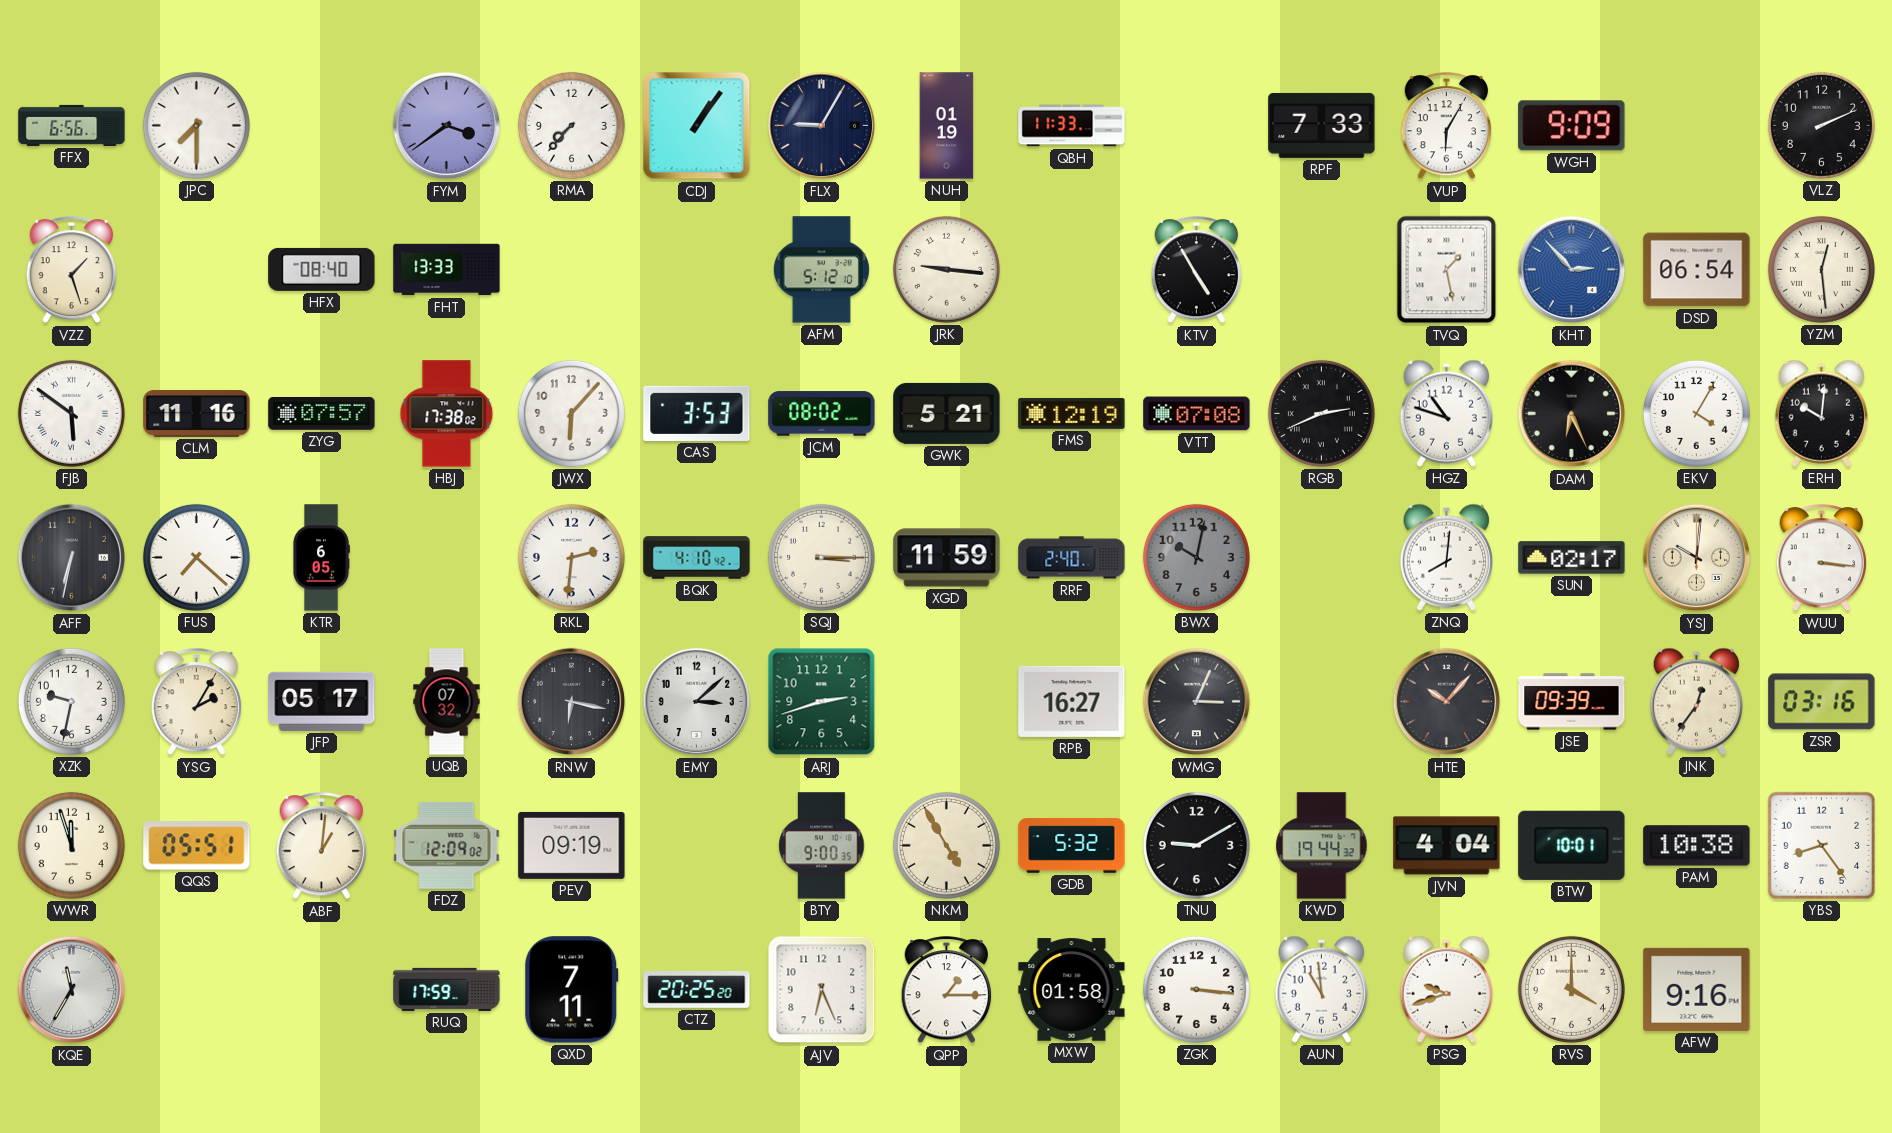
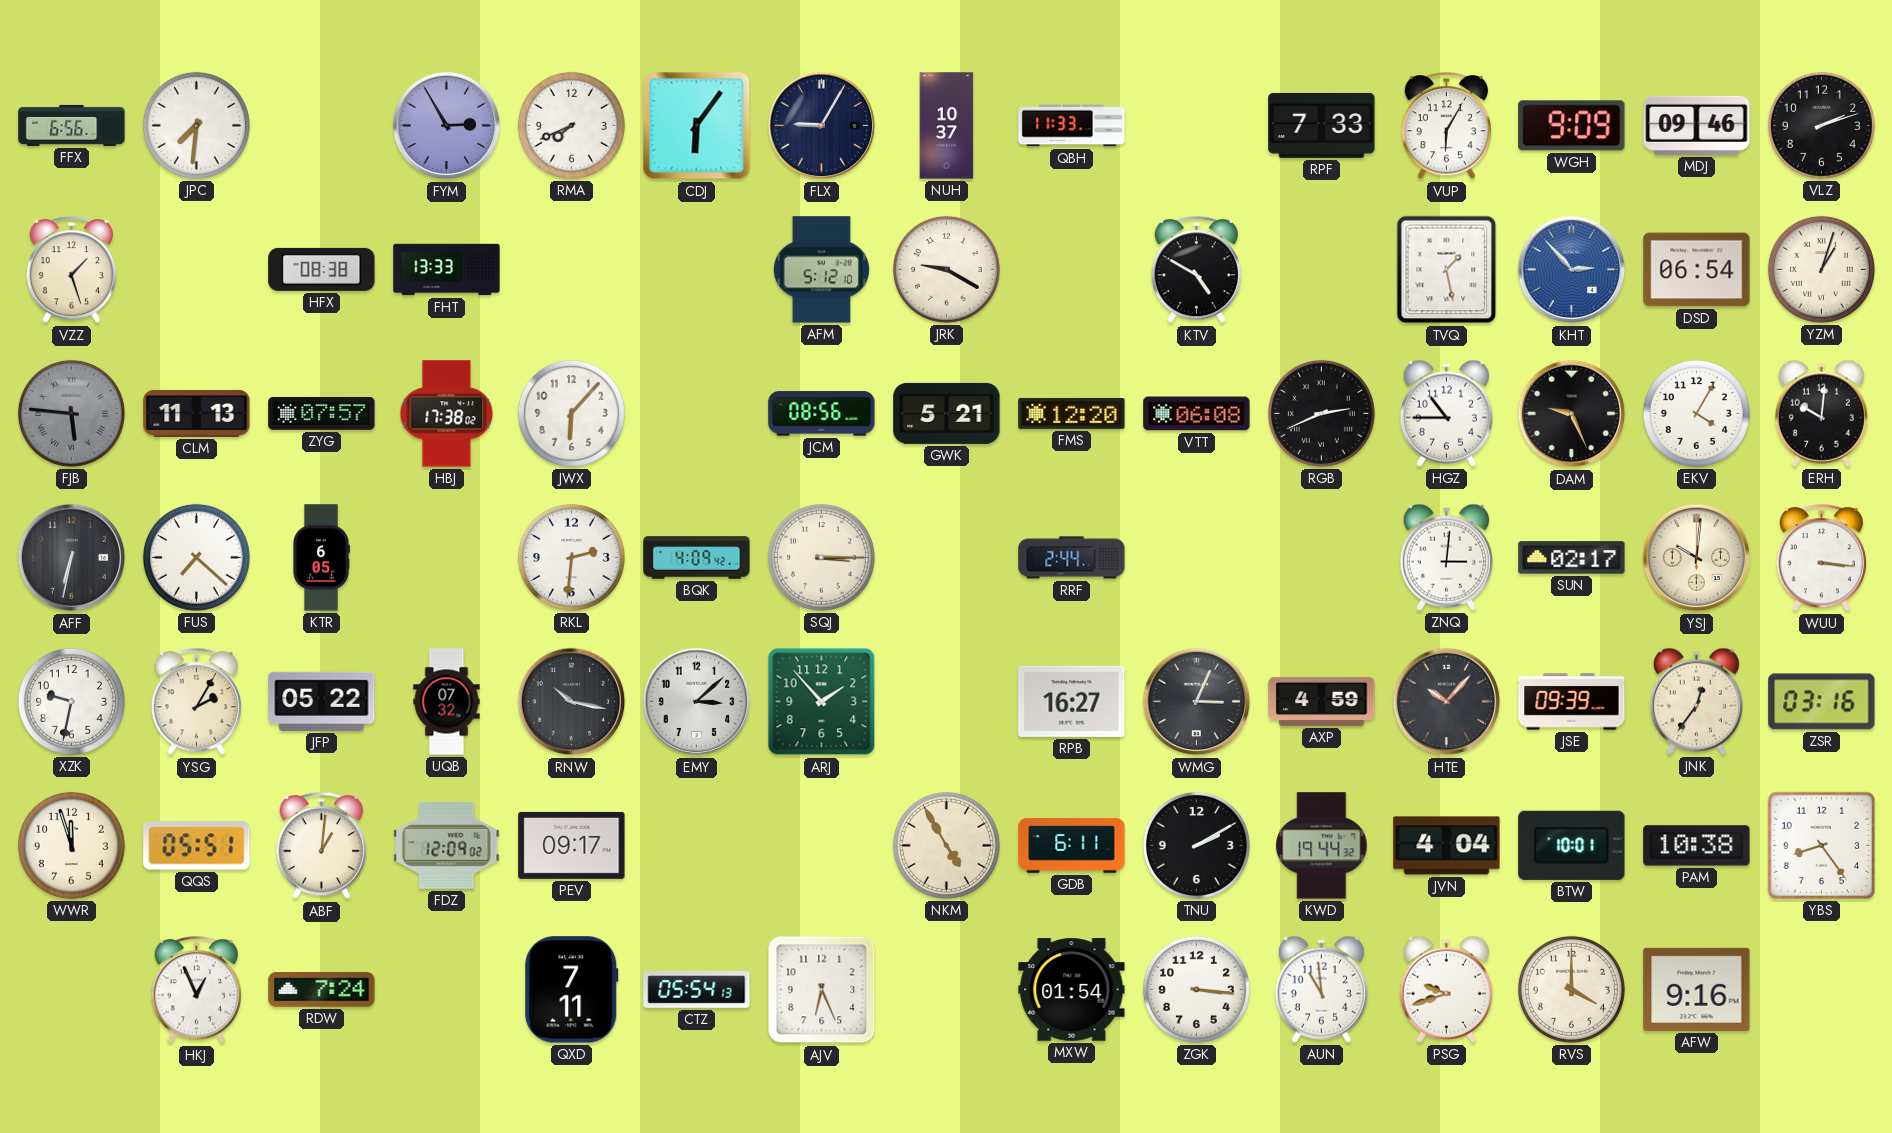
JPC: 7:30 -> 7:31
FYM: 3:39 -> 2:55
RMA: 7:37 -> 7:41
CDJ: 1:06 -> 6:06
NUH: 01:19 -> 10:37
MDJ: none -> 09:46
VLZ: 2:11 -> 2:12
HFX: 08:40 -> 08:38
JRK: 9:16 -> 9:20
KTV: 4:55 -> 4:50
YZM: 12:29 -> 1:03
FJB: 5:51 -> 5:46
FJB dial: white -> grey
CLM: 11:16 -> 11:13
CAS: 3:53 -> none
JCM: 08:02 -> 08:56
FMS: 12:19 -> 12:20
VTT: 07:08 -> 06:08
HGZ: 10:48 -> 10:45
DAM: 6:26 -> 9:26
BQK: 4:10 -> 4:09
XGD: 11:59 -> none
RRF: 2:40 -> 2:44
BWX: 10:02 -> none
ZNQ: 8:01 -> 3:01
JFP: 05:17 -> 05:22
RNW: 6:17 -> 10:17
ARJ: 2:42 -> 1:53
AXP: none -> 4:59
PEV: 09:19 -> 09:17
BTY: 9:00 -> none
GDB: 5:32 -> 6:11
TNU: 9:10 -> 2:10
KQE: 11:35 -> none
HKJ: none -> 12:56
RDW: none -> 7:24
RUQ: 17:59 -> none
CTZ: 20:25 -> 05:54
QPP: 1:15 -> none
MXW: 01:58 -> 01:54
